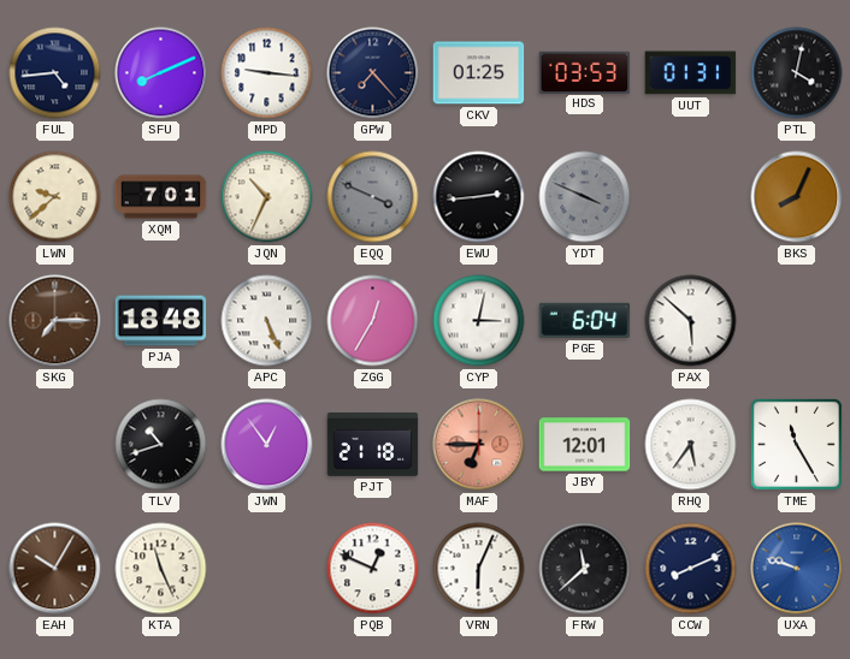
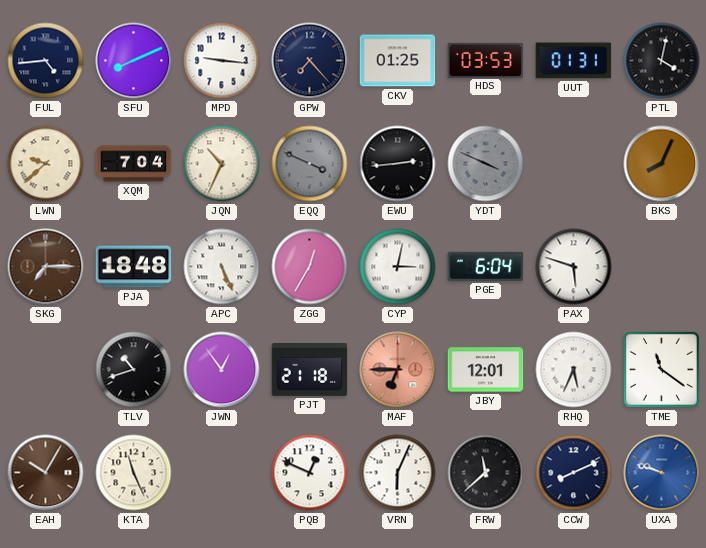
XQM: 7:01 -> 7:04
PAX: 5:52 -> 5:48
RHQ: 5:36 -> 5:34
TME: 11:25 -> 11:21
